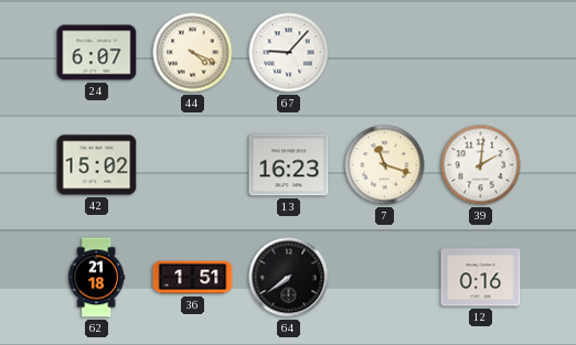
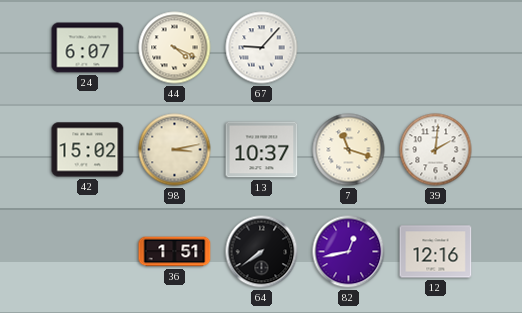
98: none -> 3:13
13: 16:23 -> 10:37
62: 21:18 -> none
82: none -> 12:43
12: 0:16 -> 12:16
